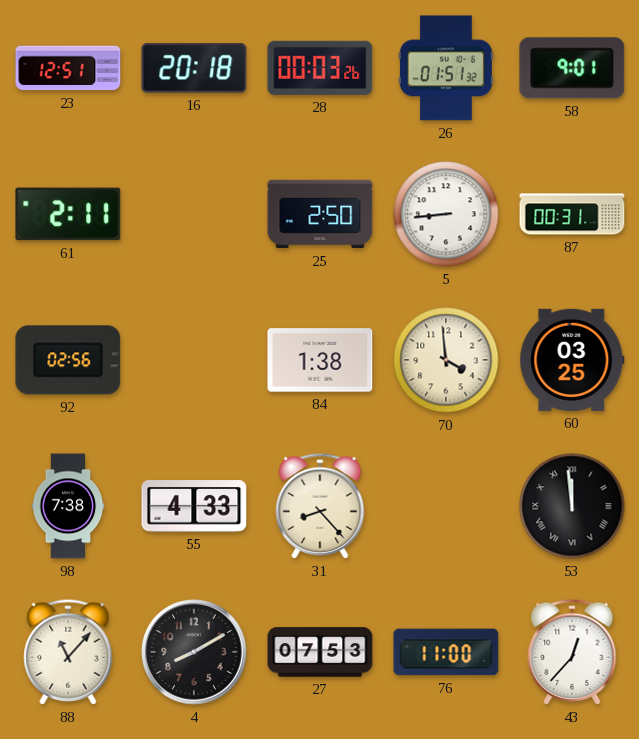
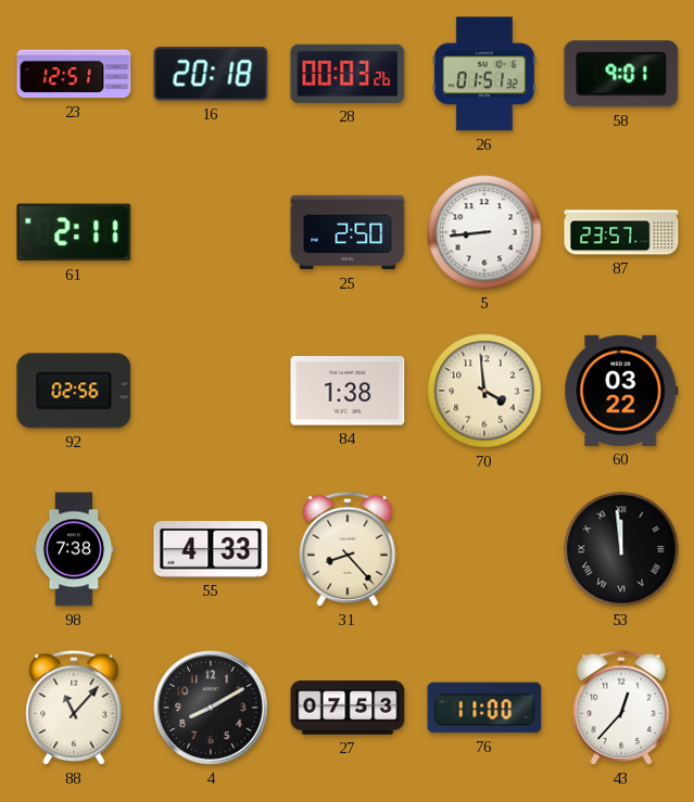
87: 00:31 -> 23:57
60: 03:25 -> 03:22
